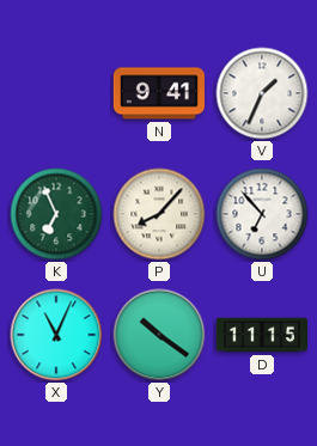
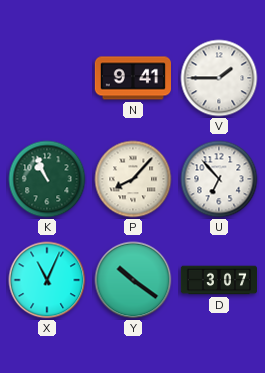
V: 1:34 -> 1:45
K: 6:56 -> 10:56
D: 11:15 -> 3:07
